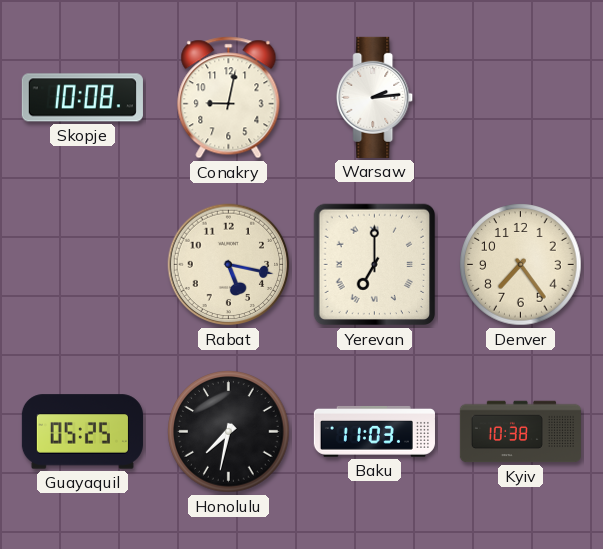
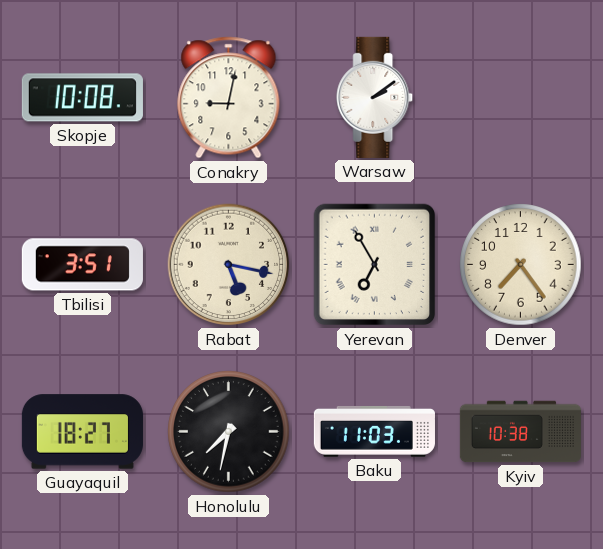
Warsaw: 2:14 -> 2:09
Tbilisi: none -> 3:51
Yerevan: 7:00 -> 6:55
Guayaquil: 05:25 -> 18:27
